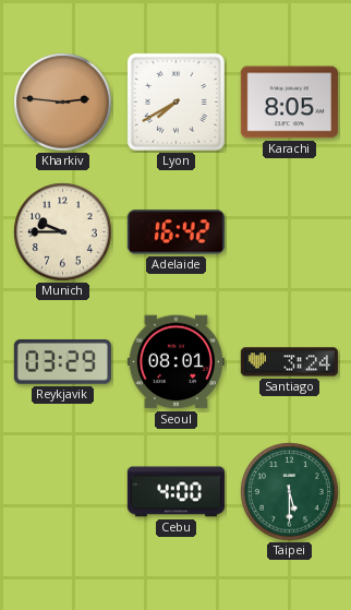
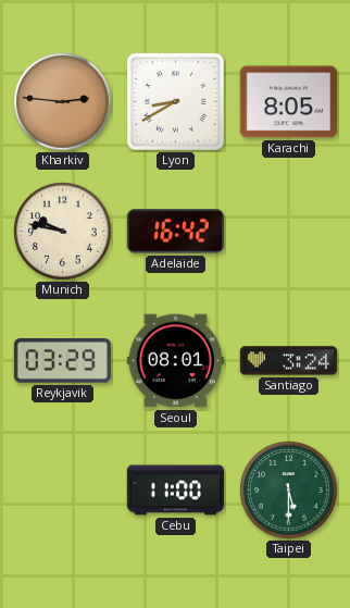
Lyon: 7:40 -> 8:40
Munich: 9:45 -> 9:47
Cebu: 4:00 -> 11:00
